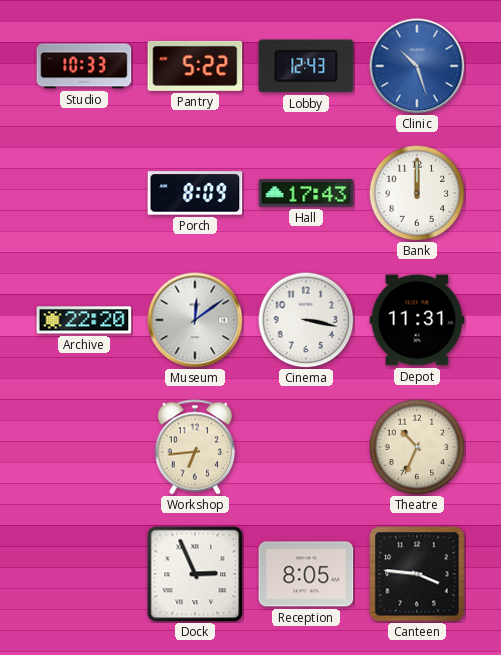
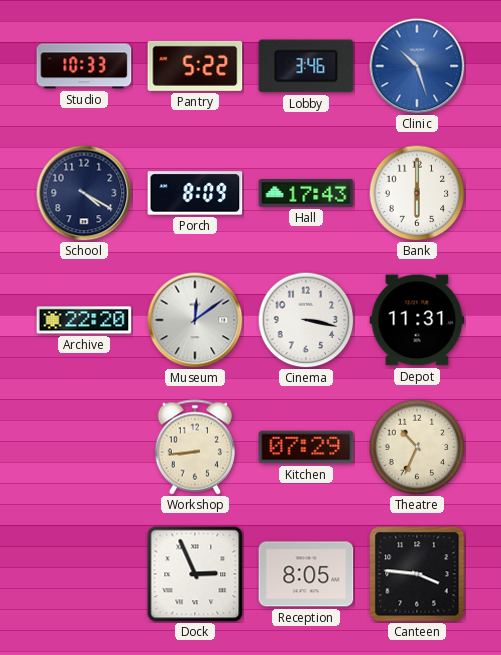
Lobby: 12:43 -> 3:46
School: none -> 4:20
Bank: 12:00 -> 6:00
Workshop: 6:44 -> 8:44
Kitchen: none -> 07:29
